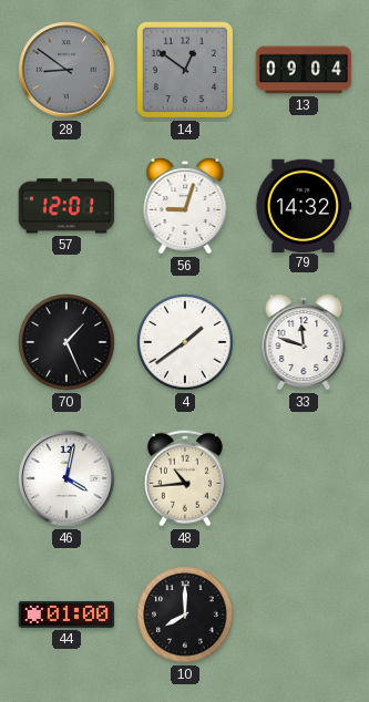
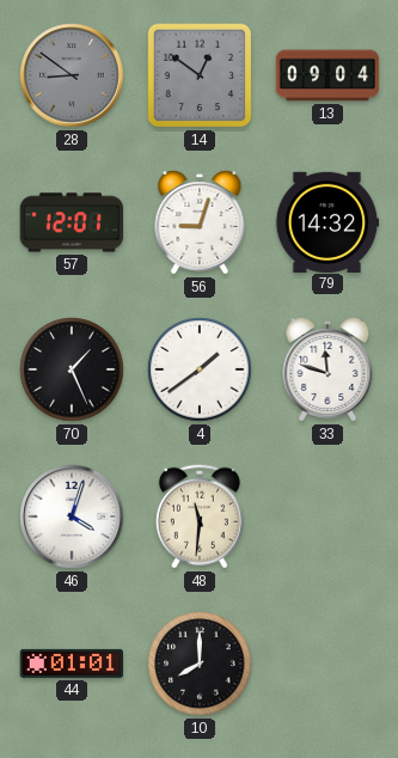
46: 4:02 -> 4:03
48: 10:44 -> 11:31
44: 01:00 -> 01:01
